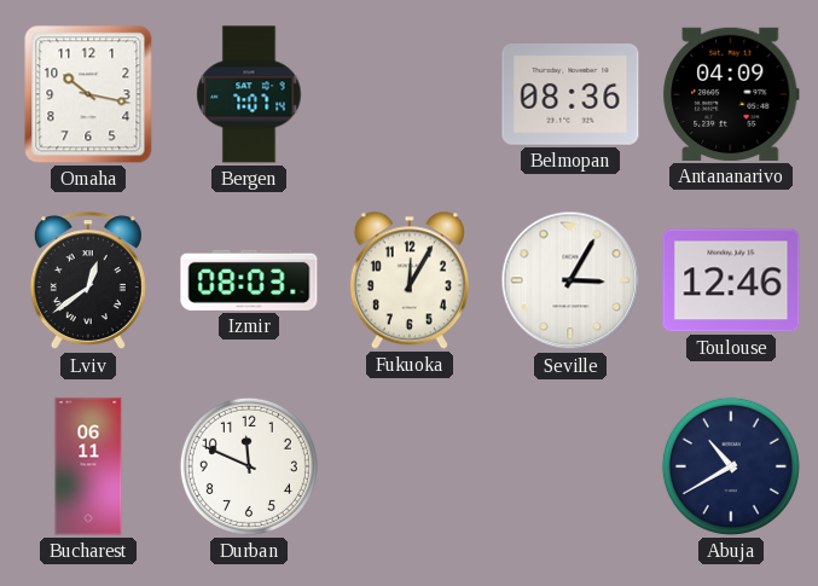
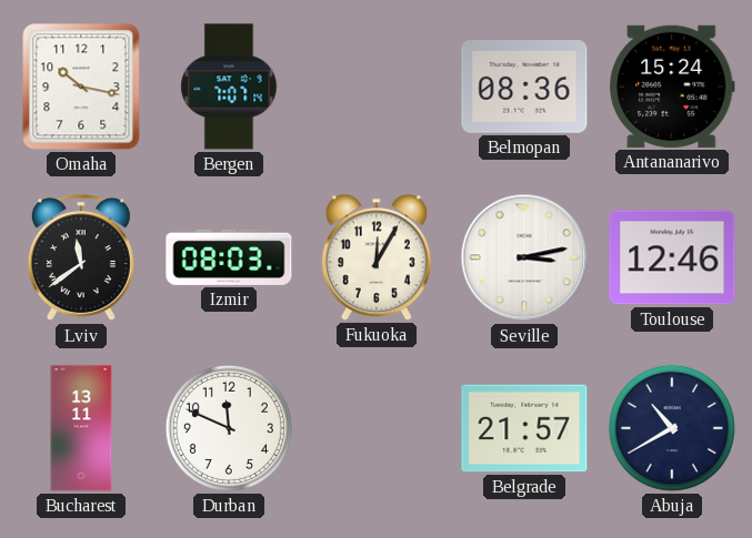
Antananarivo: 04:09 -> 15:24
Lviv: 12:39 -> 11:39
Seville: 3:05 -> 3:13
Bucharest: 06:11 -> 13:11
Belgrade: none -> 21:57
